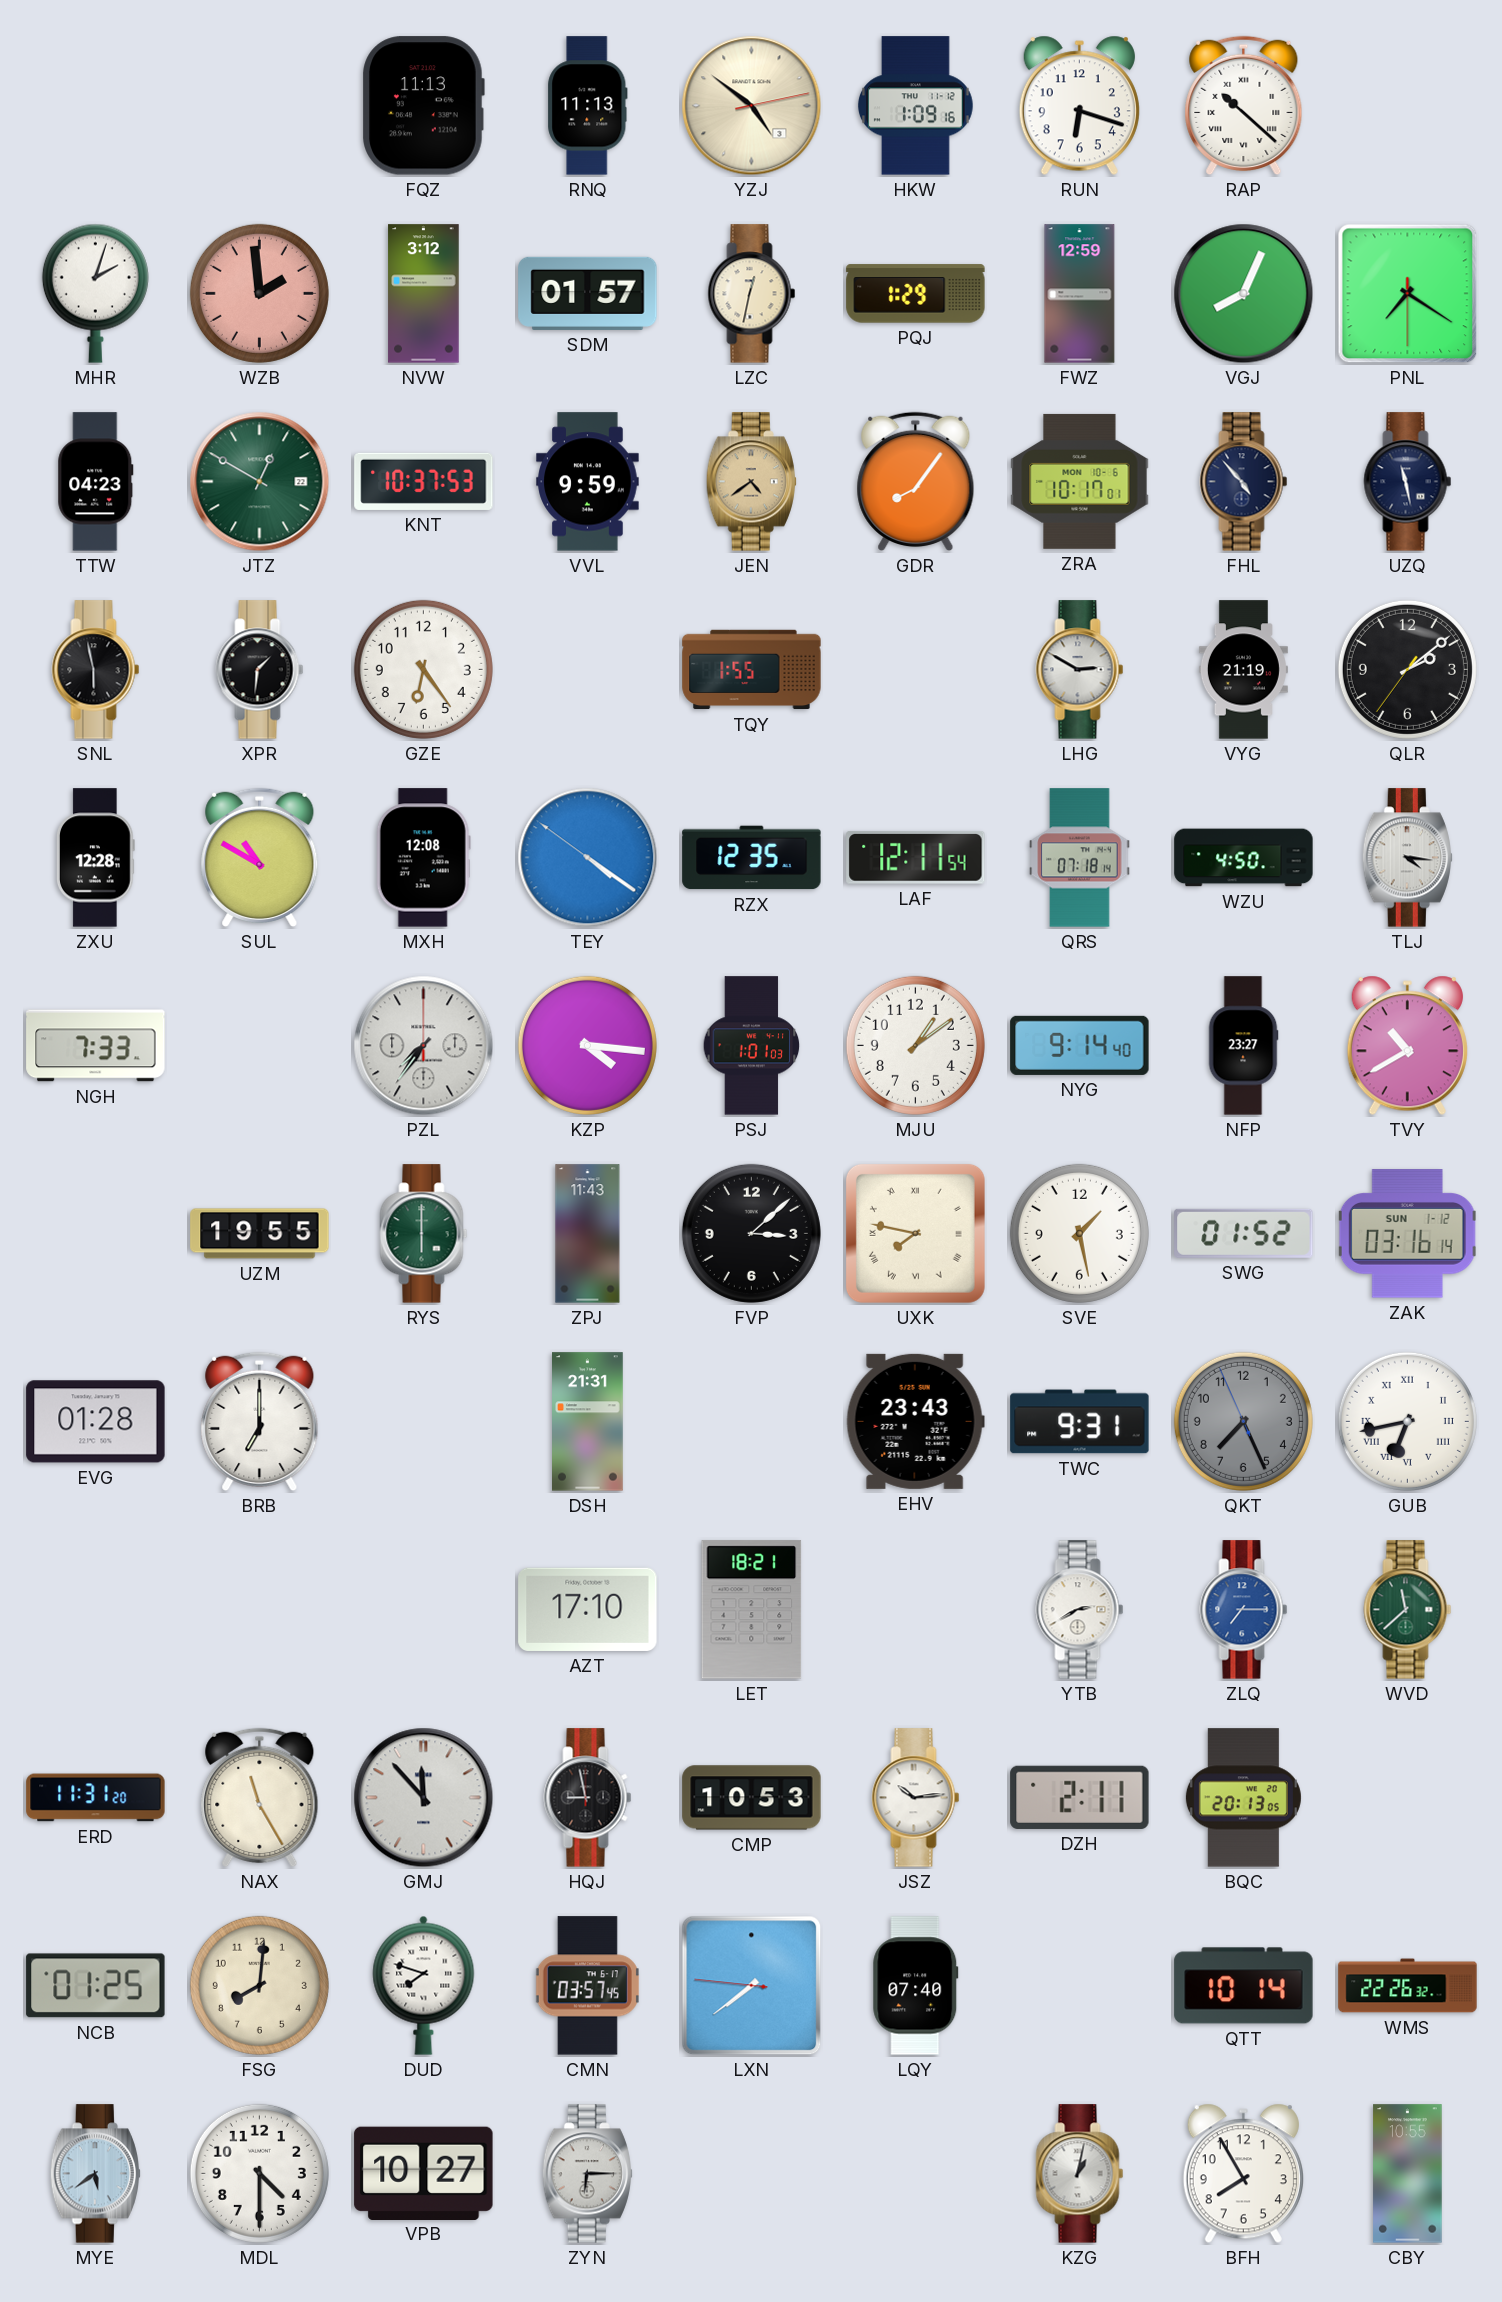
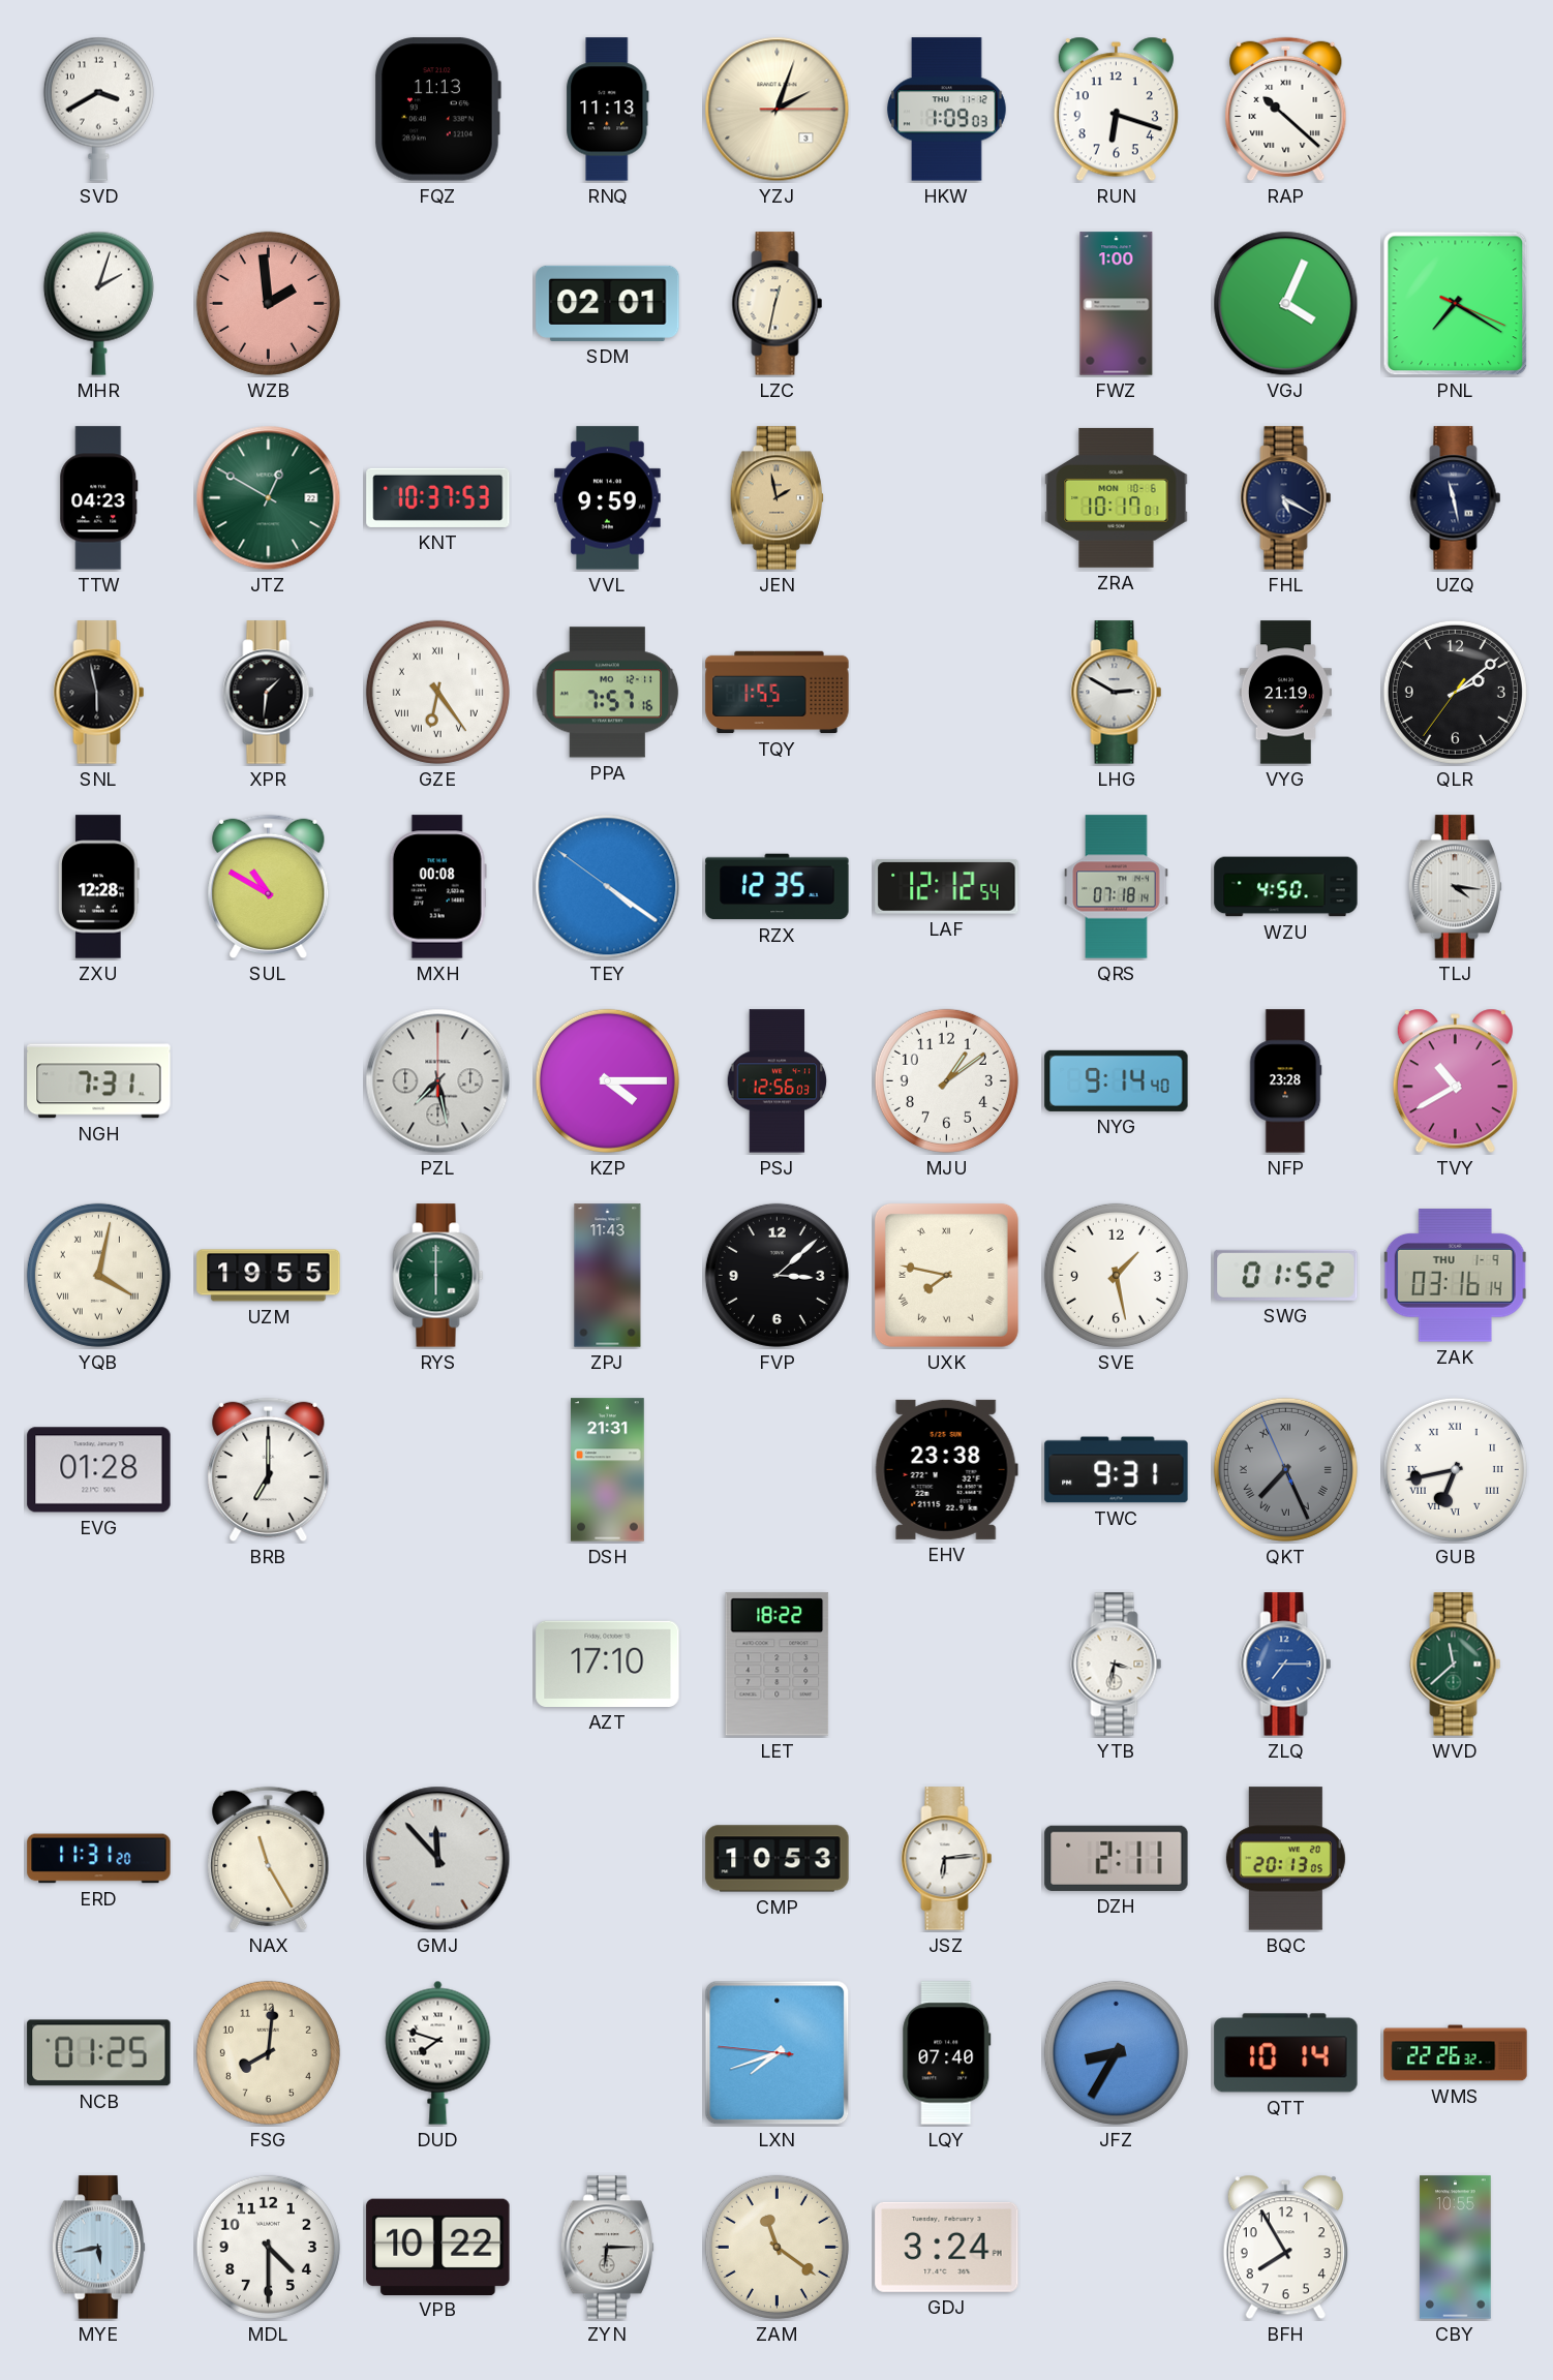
SVD: none -> 3:40
YZJ: 4:51 -> 2:03
HKW: 1:09:16 -> 1:09:03
NVW: 3:12 -> none
SDM: 01:57 -> 02:01
PQJ: 1:29 -> none
FWZ: 12:59 -> 1:00
VGJ: 8:04 -> 4:04
PNL: 7:20:30 -> 7:20:19
JEN: 4:39 -> 1:58
GDR: 8:06 -> none
FHL: 4:53 -> 5:20
GZE numerals: Arabic -> Roman
PPA: none -> 7:57
MXH: 12:08 -> 00:08
LAF: 12:11 -> 12:12
NGH: 7:33 -> 7:31
PZL: 7:36 -> 7:28
KZP: 4:16 -> 4:15
PSJ: 1:01 -> 12:56
NFP: 23:27 -> 23:28
YQB: none -> 4:02
ZAK date: SUN 1-12 -> THU 1-9
EHV: 23:43 -> 23:38
QKT numerals: Arabic -> Roman
LET: 18:21 -> 18:22
YTB: 2:40 -> 3:32
HQJ: 8:58 -> none
JSZ: 10:14 -> 6:14
CMN: 03:57 -> none
LXN: 7:38 -> 7:41
JFZ: none -> 8:35
MYE: 5:39 -> 5:43
VPB: 10:27 -> 10:22
ZAM: none -> 11:21
GDJ: none -> 3:24
KZG: 1:02 -> none
